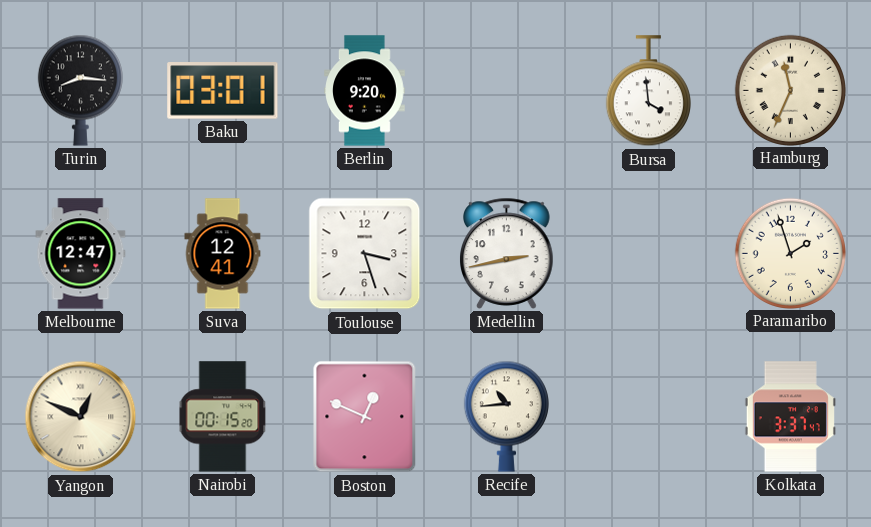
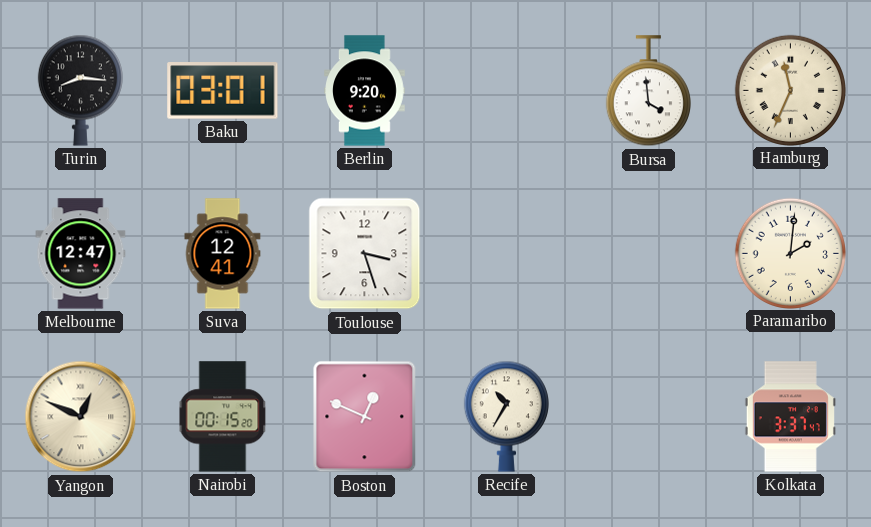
Medellin: 2:43 -> none
Paramaribo: 1:57 -> 2:01
Recife: 10:44 -> 10:35
